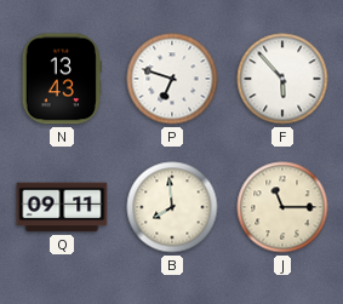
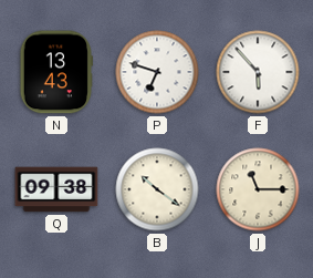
Q: 09:11 -> 09:38
B: 7:59 -> 10:21
